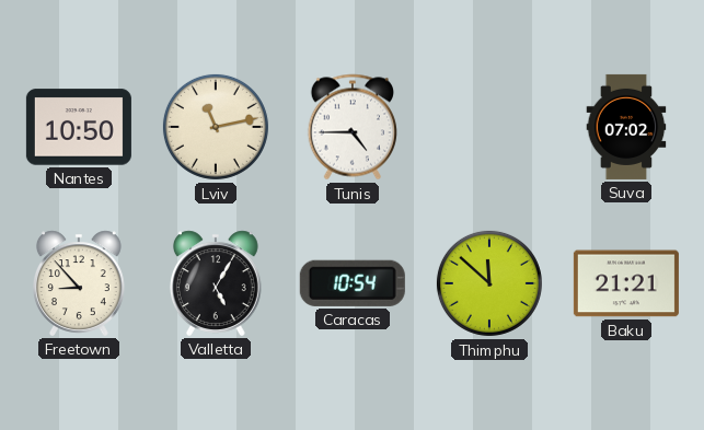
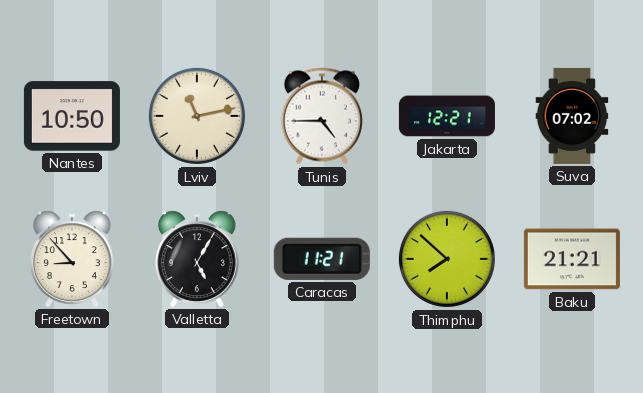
Jakarta: none -> 12:21
Caracas: 10:54 -> 11:21
Thimphu: 11:52 -> 7:52
